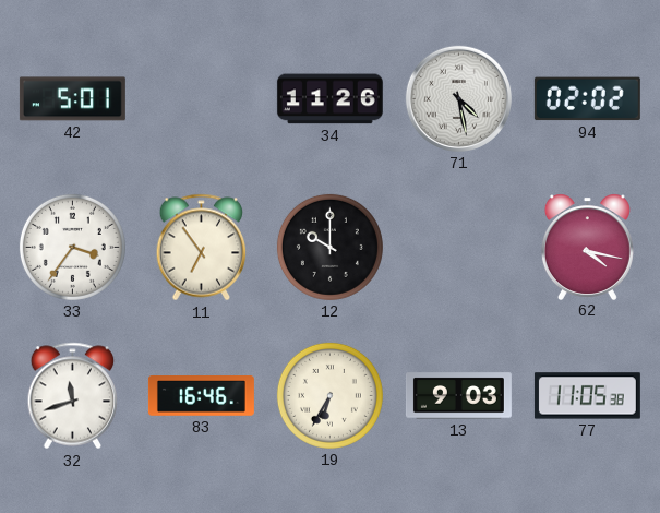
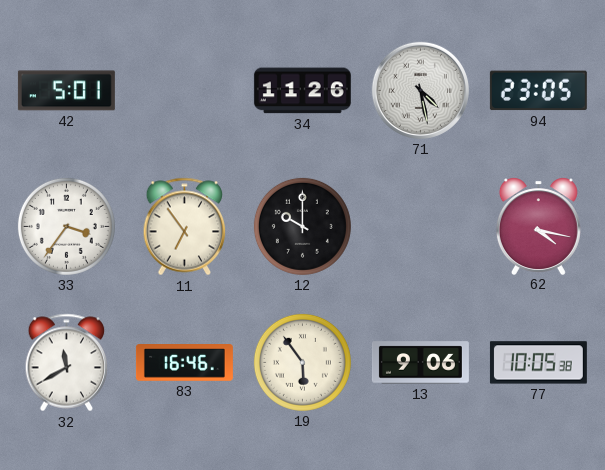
94: 02:02 -> 23:05
32: 11:42 -> 11:40
19: 6:35 -> 5:54
13: 9:03 -> 9:06
77: 11:05 -> 10:05
